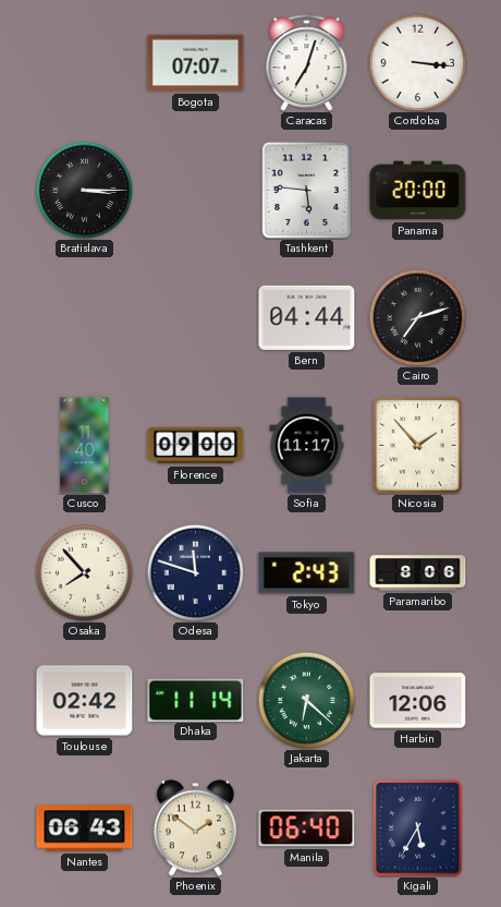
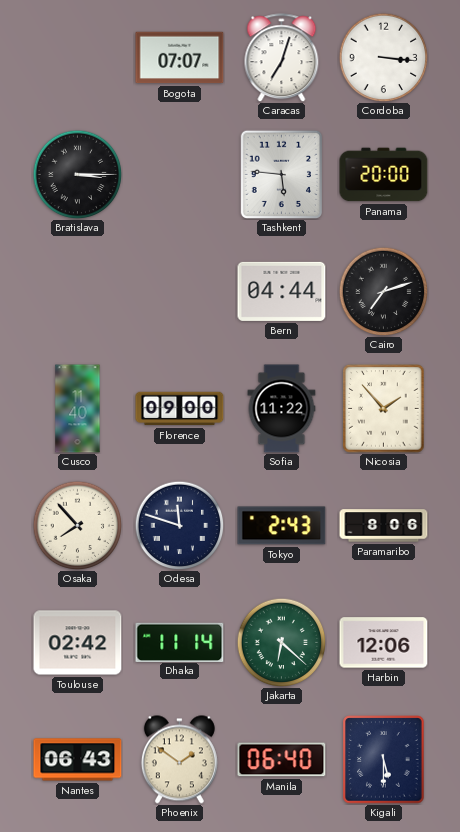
Sofia: 11:17 -> 11:22
Kigali: 5:35 -> 5:30
